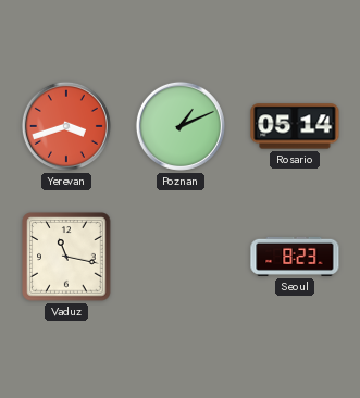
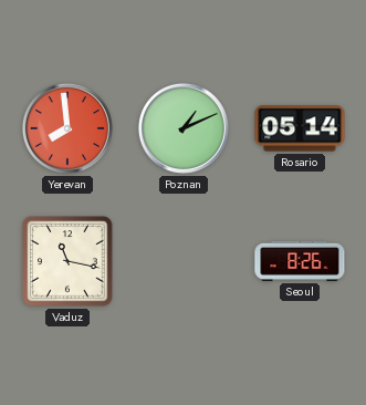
Yerevan: 3:42 -> 7:59
Seoul: 8:23 -> 8:26
